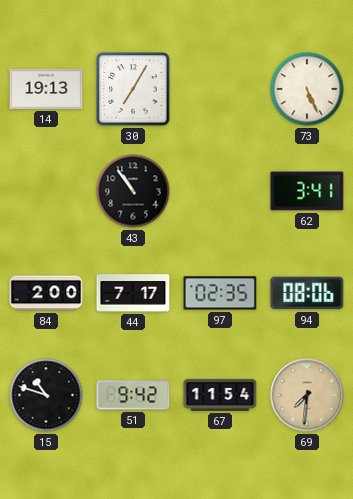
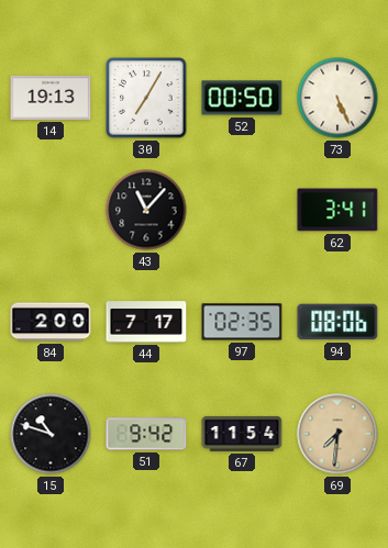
52: none -> 00:50
43: 10:54 -> 11:07
